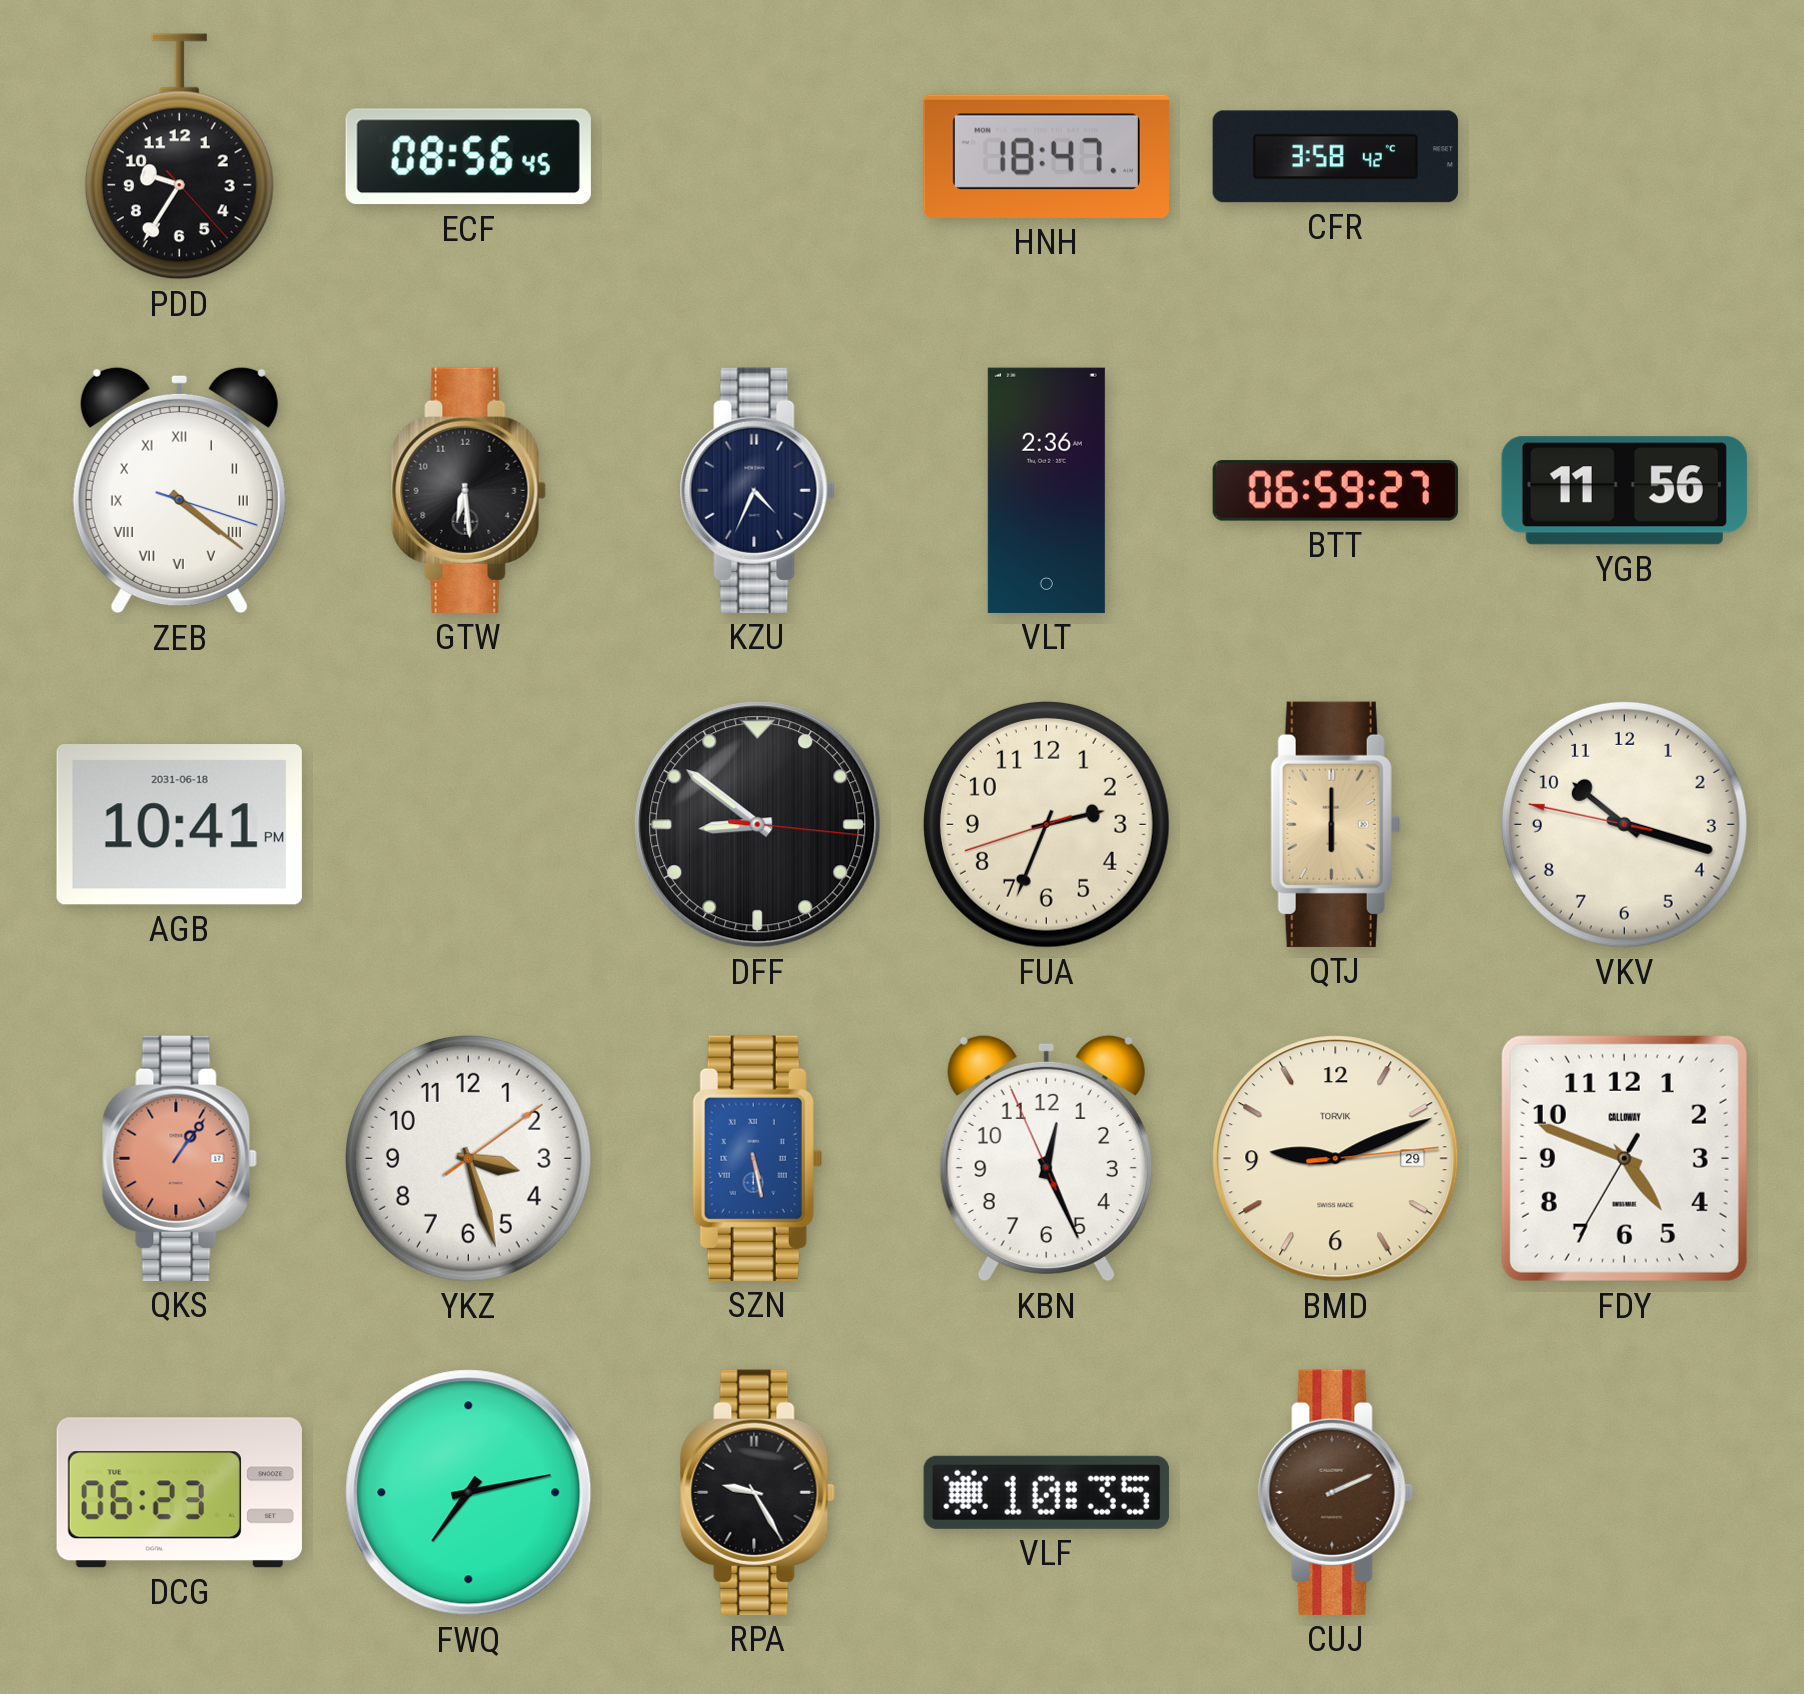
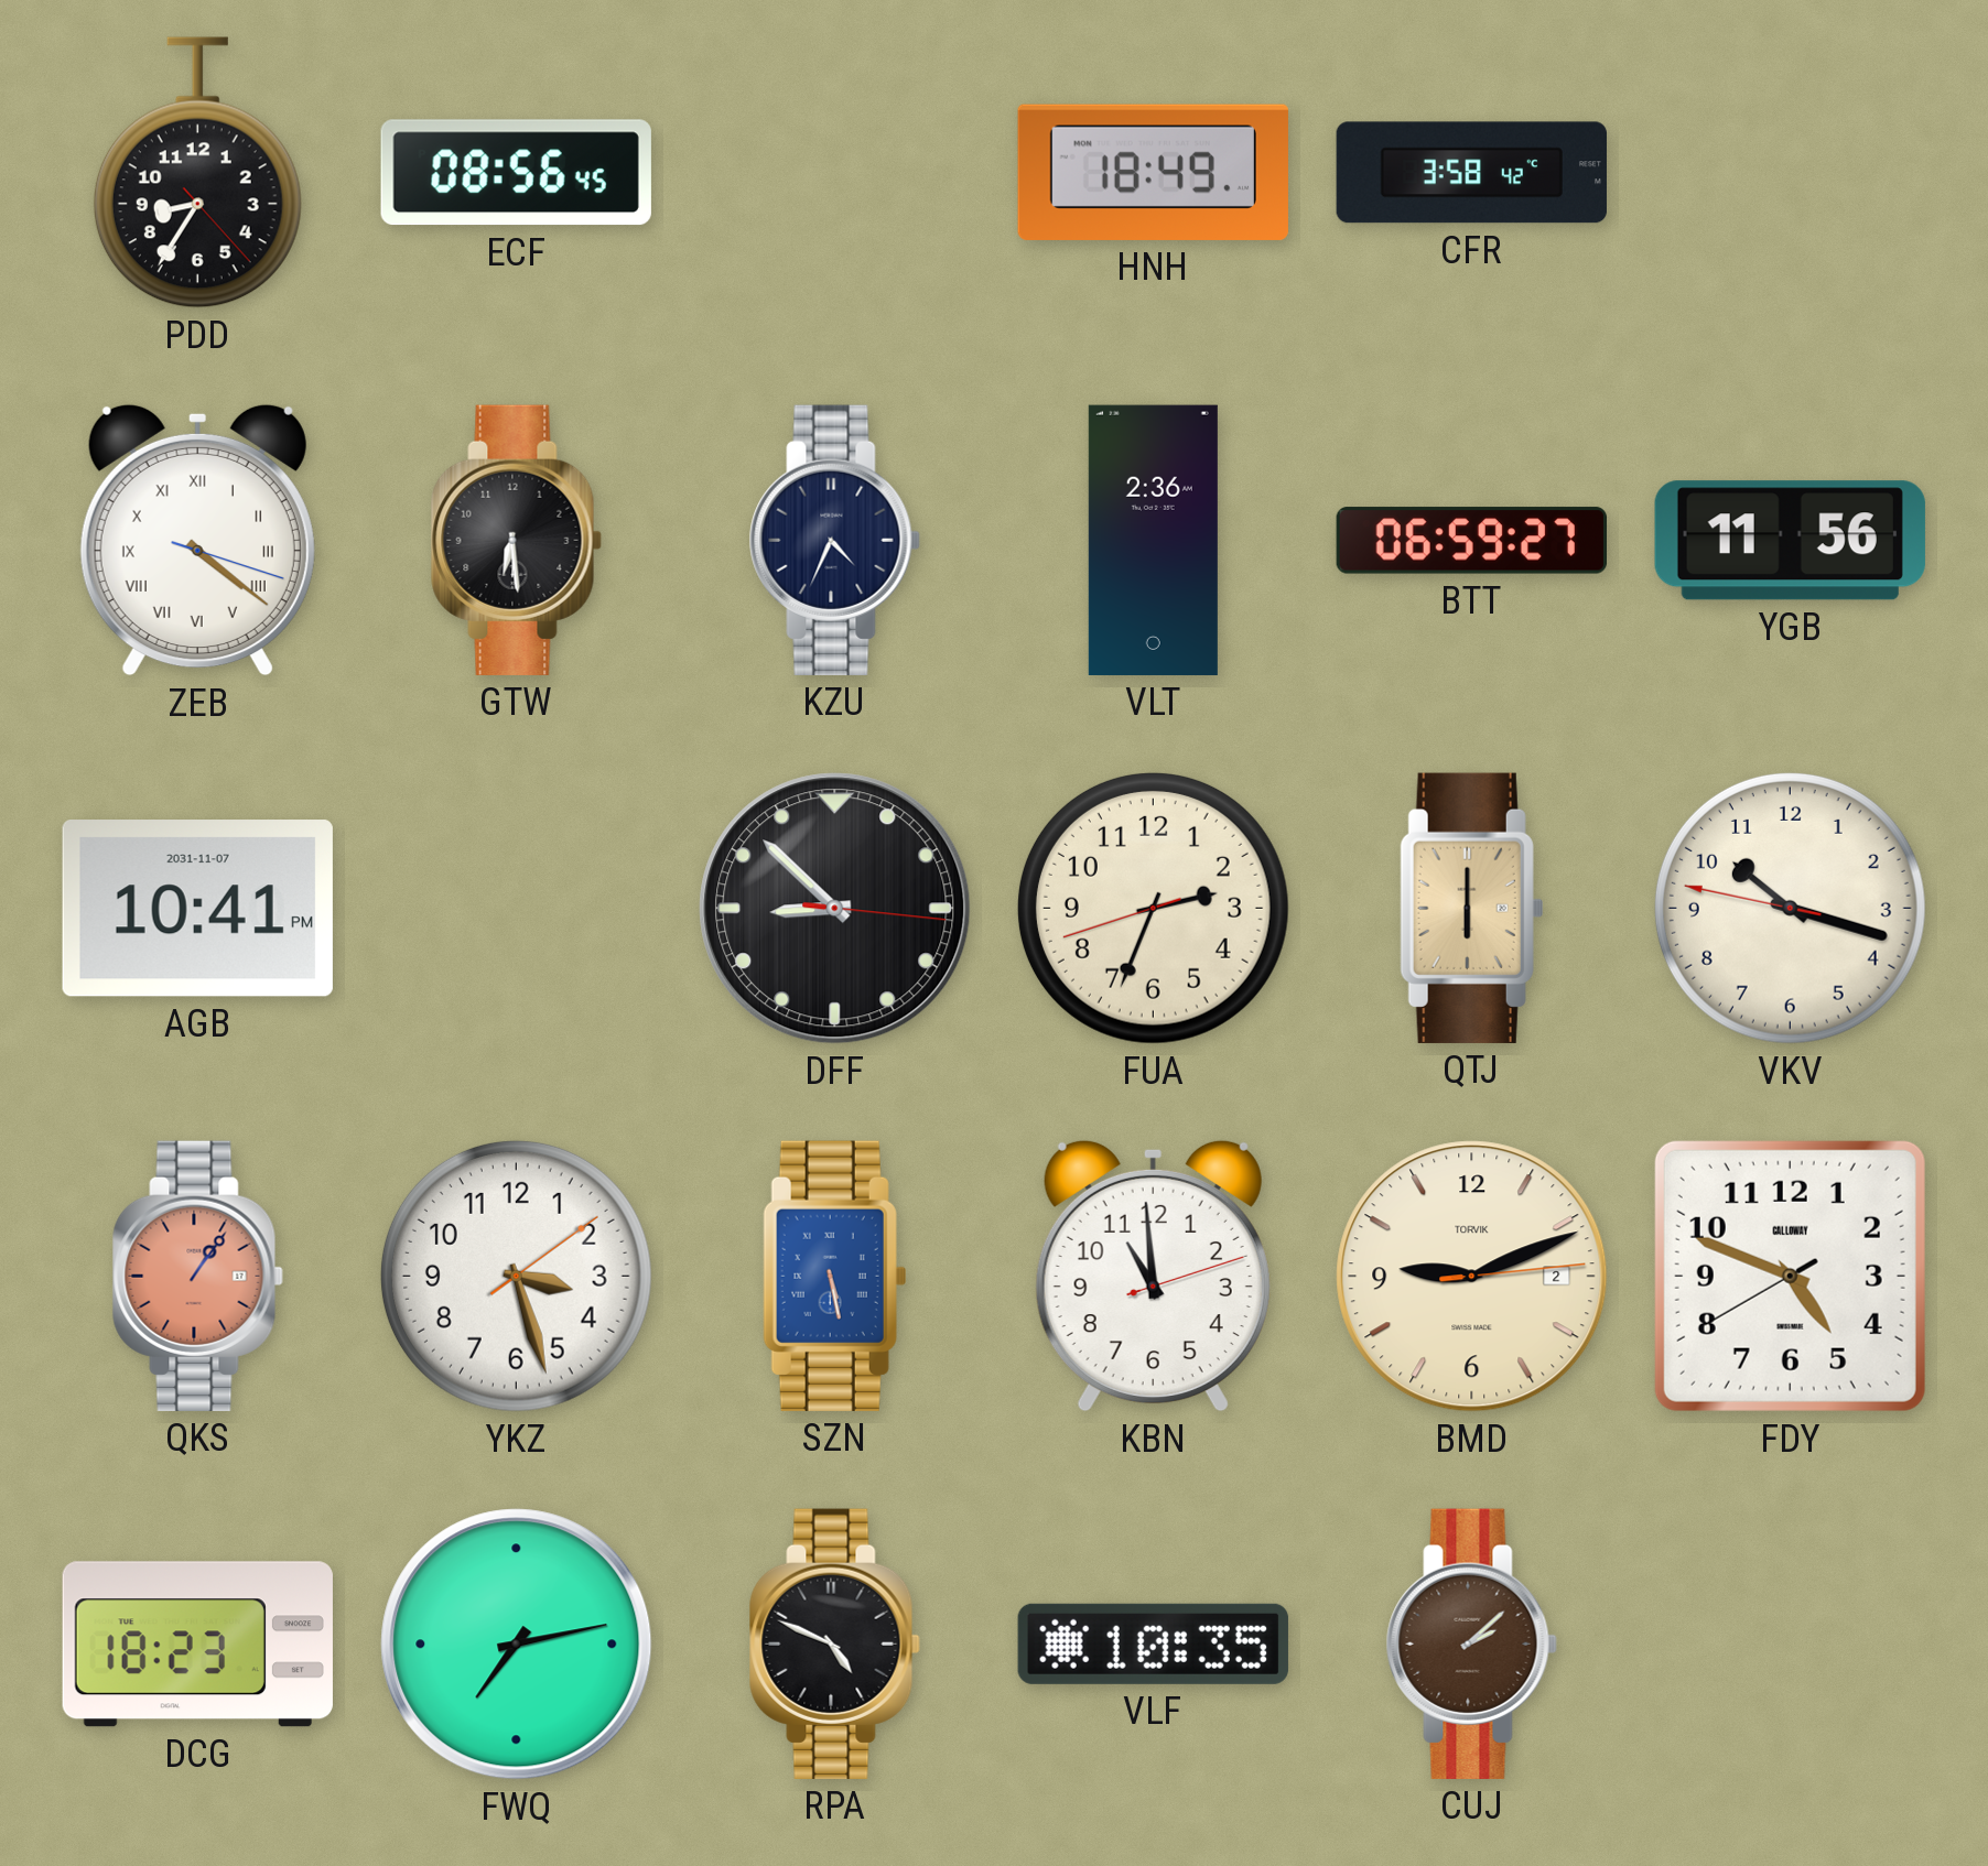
PDD: 9:35 -> 8:35
HNH: 18:47 -> 18:49
AGB date: 2031-06-18 -> 2031-11-07
DFF: 8:51 -> 8:52
KBN: 12:25 -> 10:59
BMD date: 29 -> 2
FDY: 4:48:35 -> 4:48:40
DCG: 06:23 -> 18:23
RPA: 9:25 -> 4:49
CUJ: 2:11 -> 2:08
